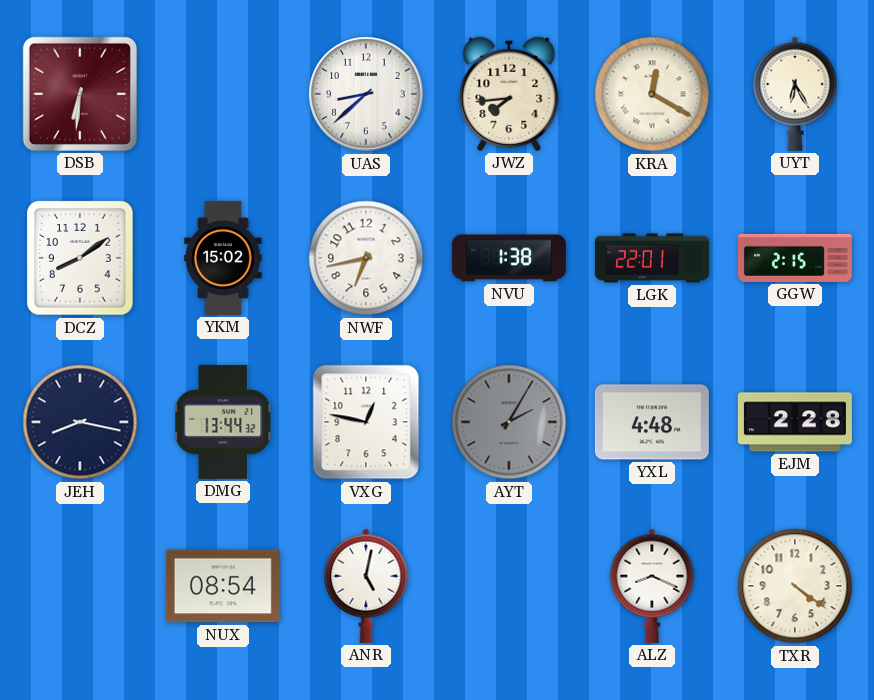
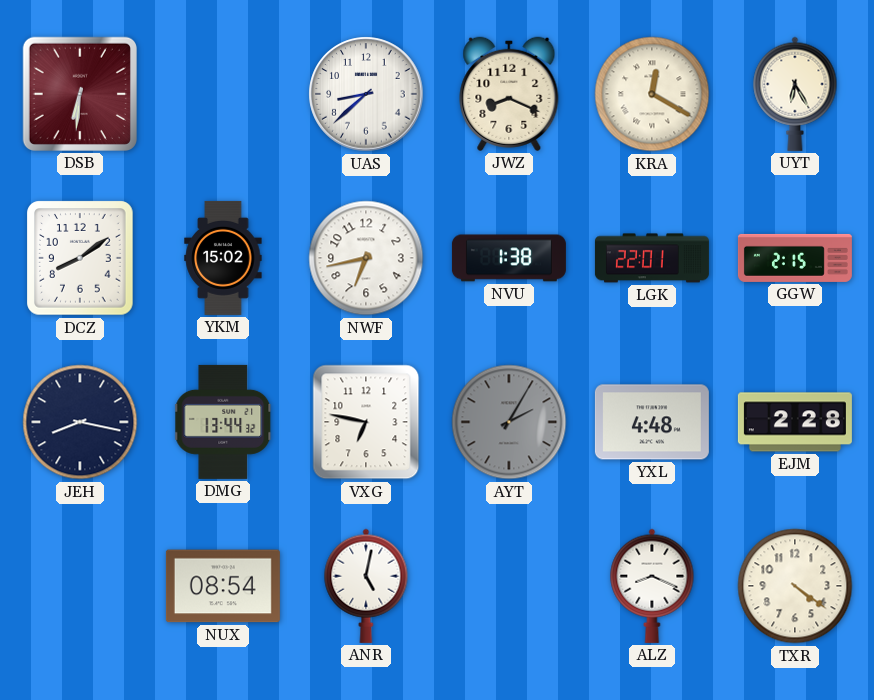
JWZ: 7:44 -> 8:19
VXG: 12:47 -> 6:47
